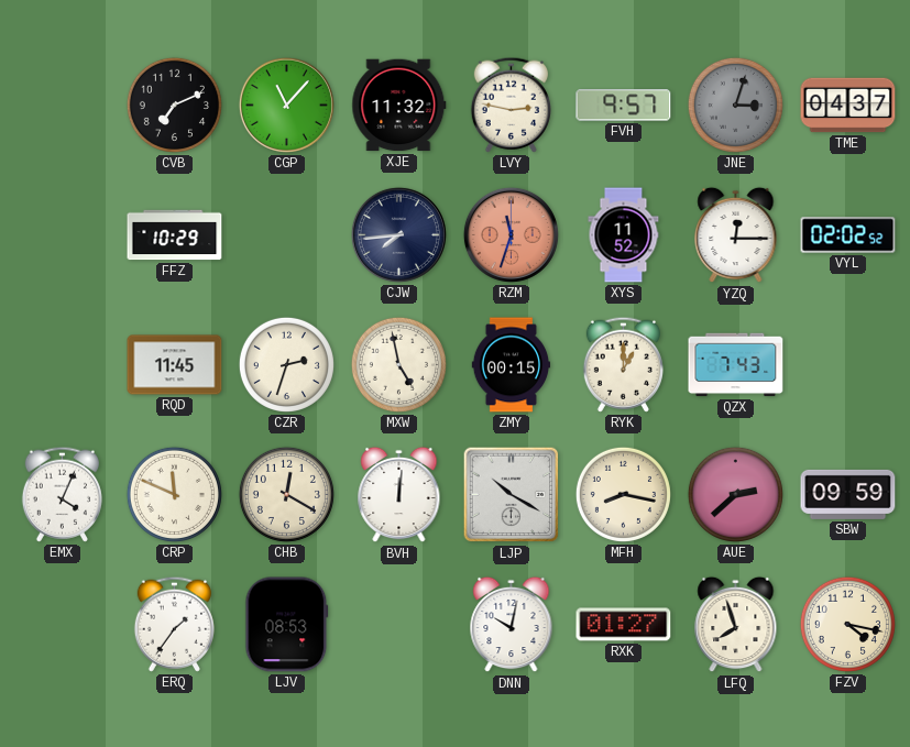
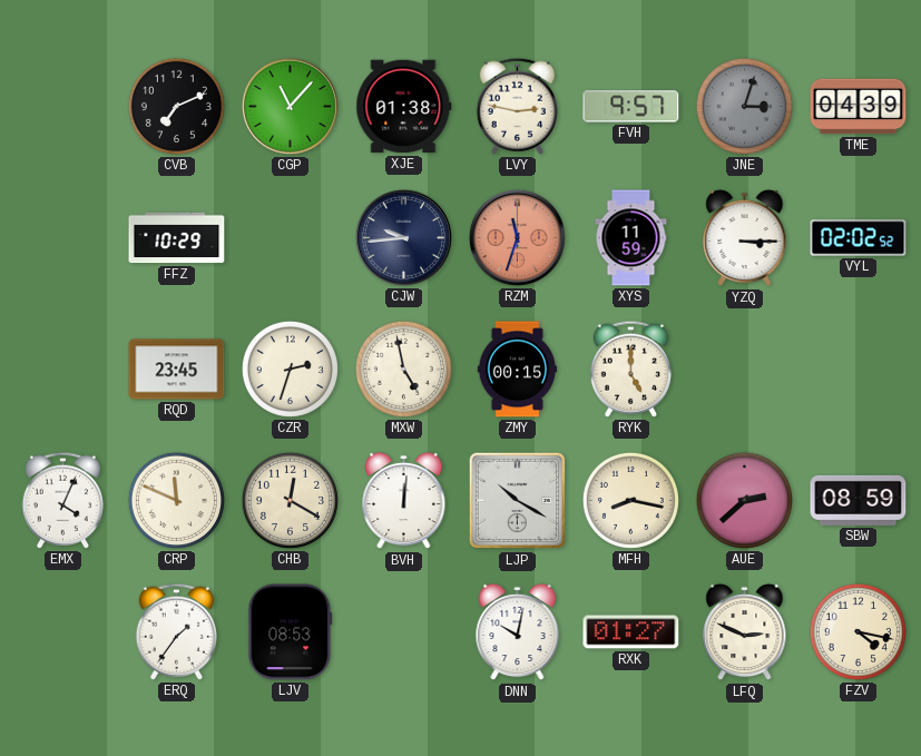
XJE: 11:32 -> 01:38
TME: 04:37 -> 04:39
CJW: 7:44 -> 9:44
XYS: 11:52 -> 11:59
YZQ: 12:15 -> 3:15
RQD: 11:45 -> 23:45
RYK: 1:00 -> 5:00
QZX: 7:43 -> none
SBW: 09:59 -> 08:59
LFQ: 7:57 -> 2:49
